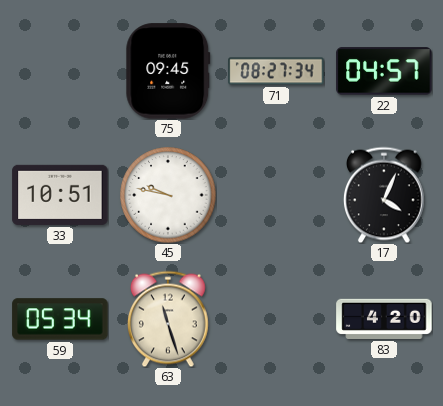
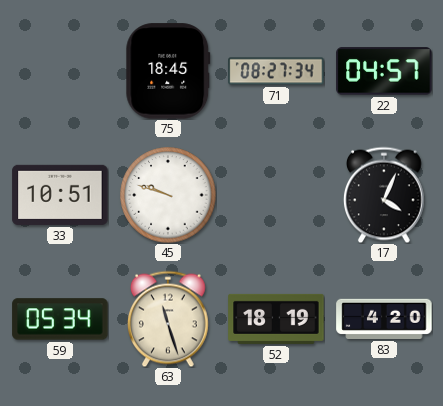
75: 09:45 -> 18:45
45: 9:47 -> 9:48
52: none -> 18:19
